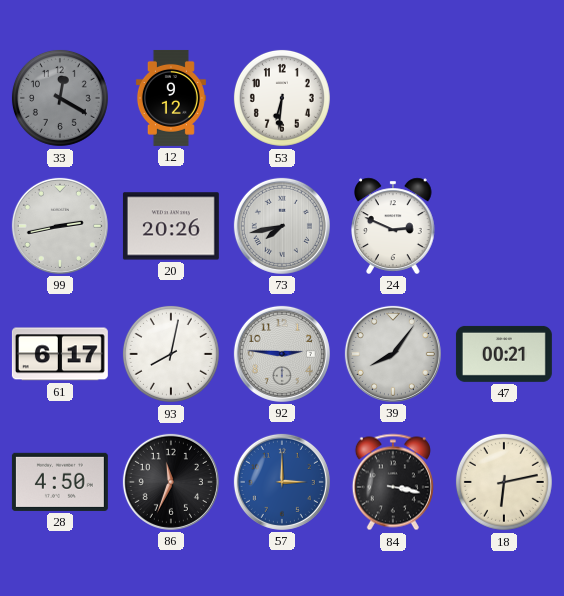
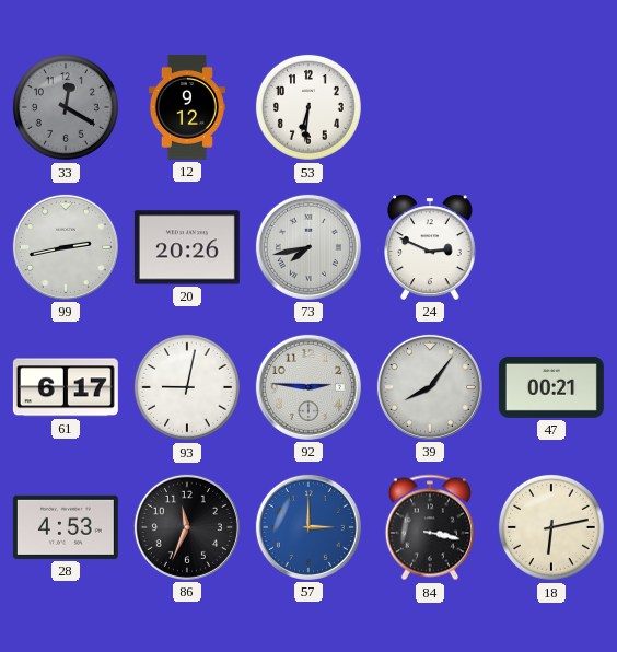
93: 8:02 -> 9:02
28: 4:50 -> 4:53
